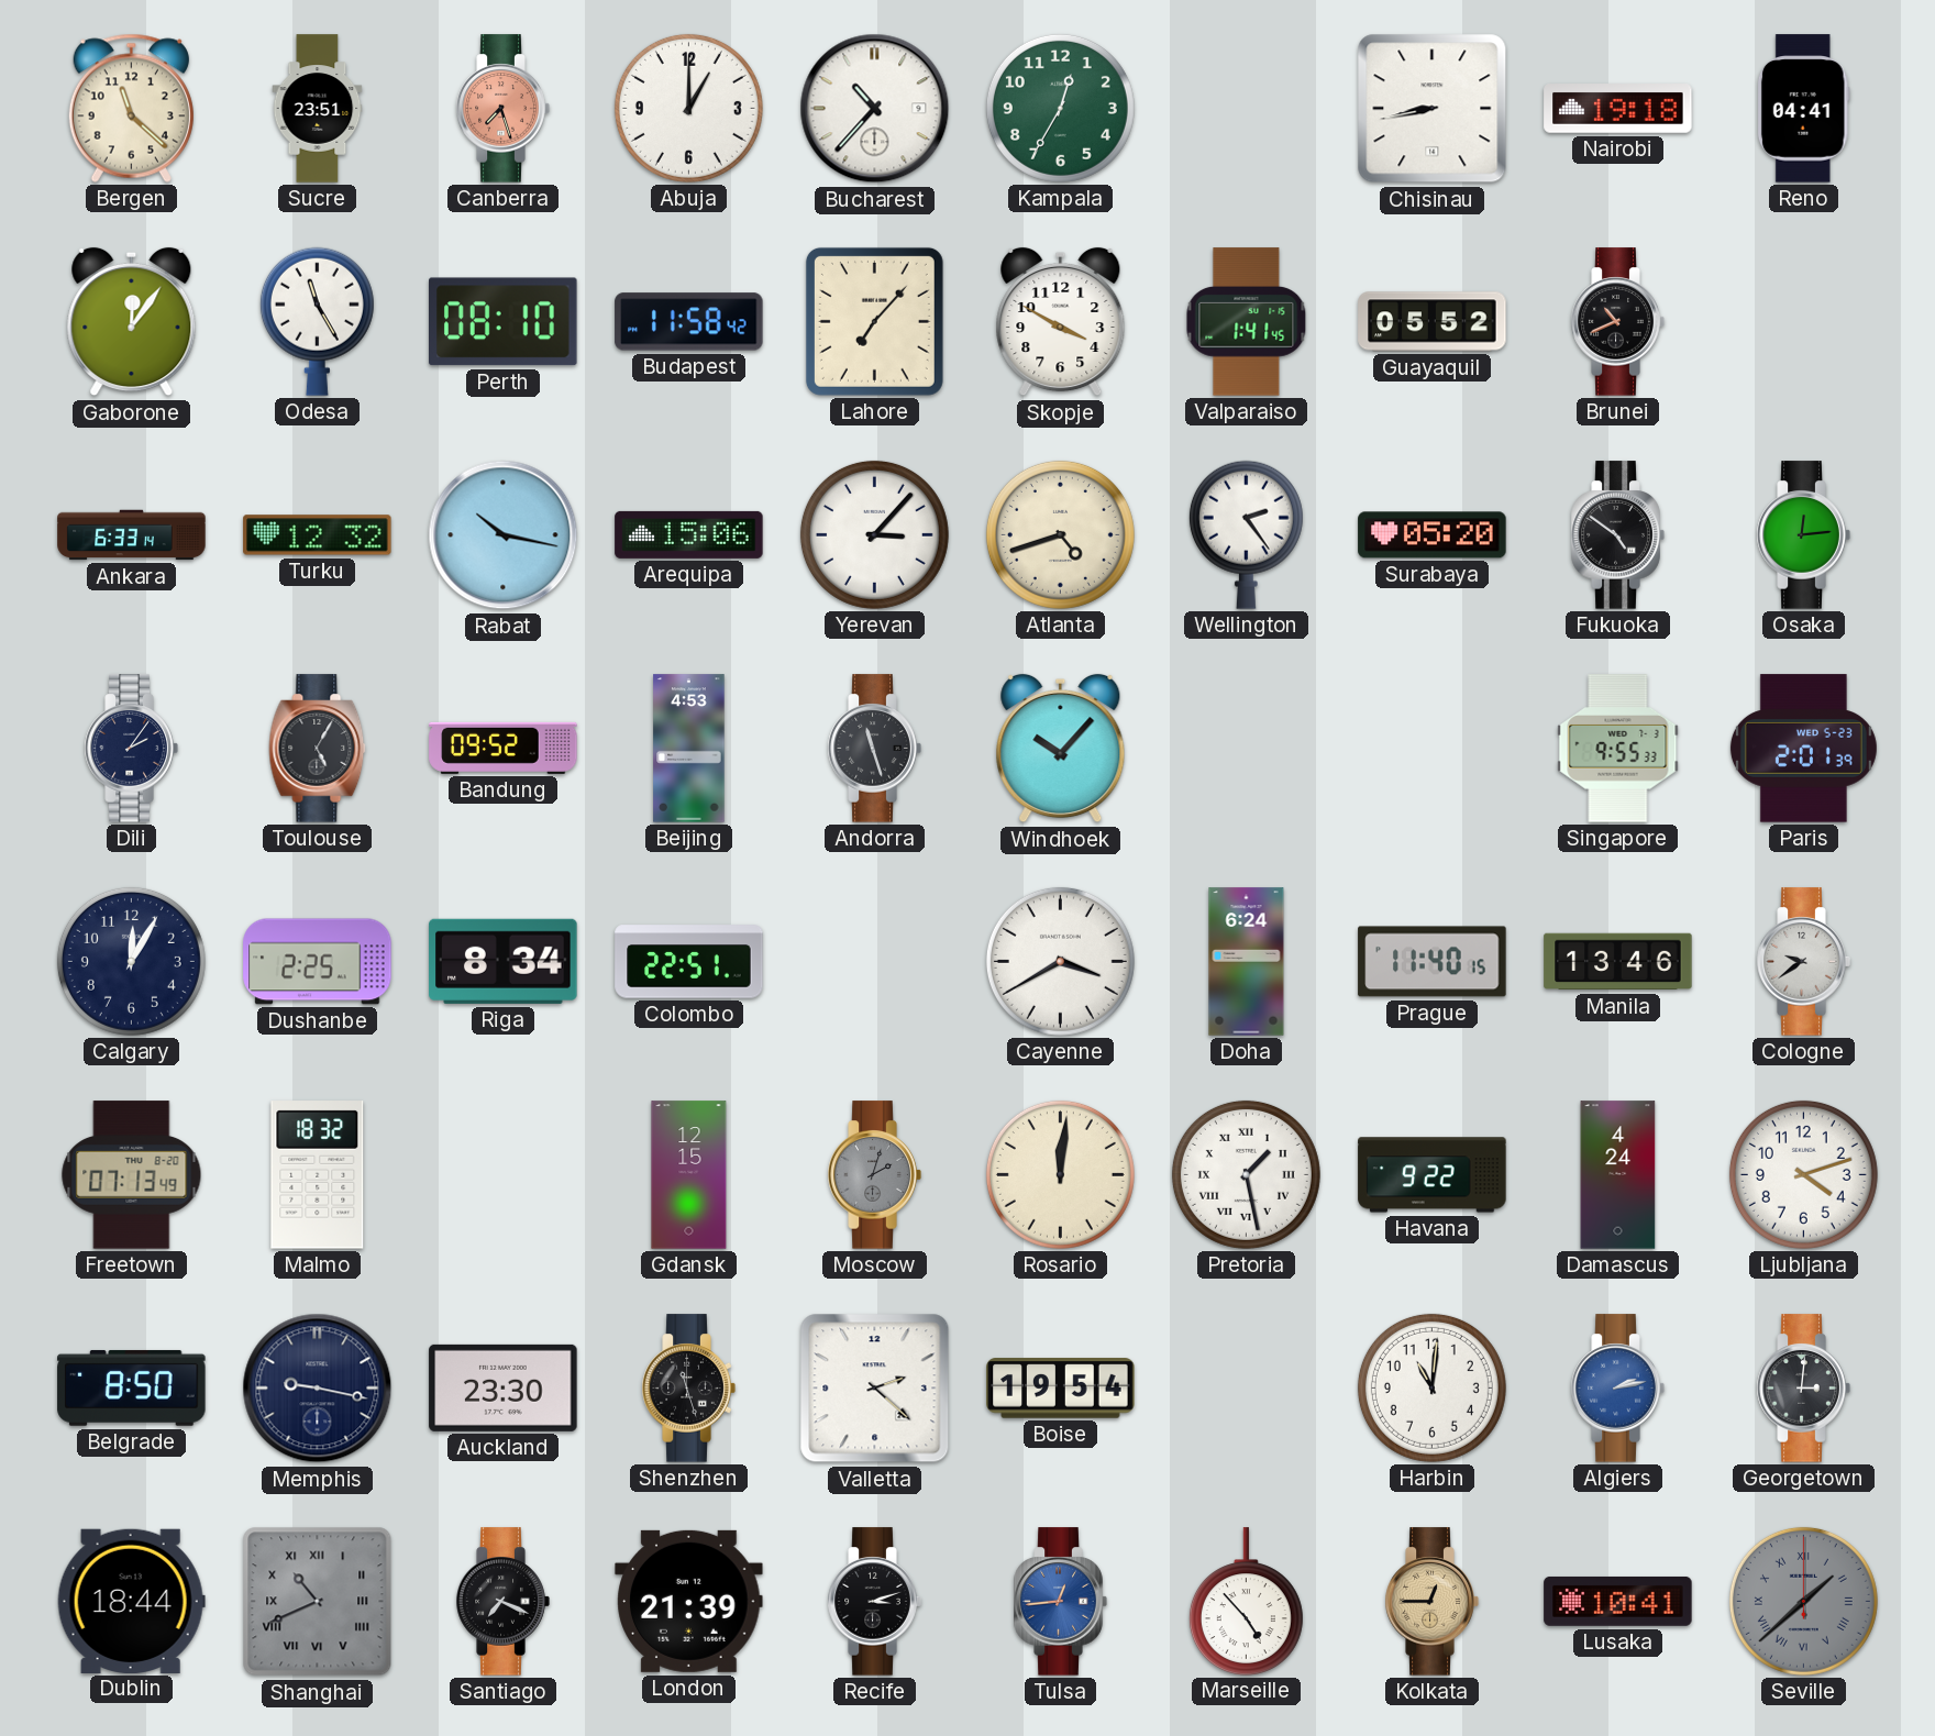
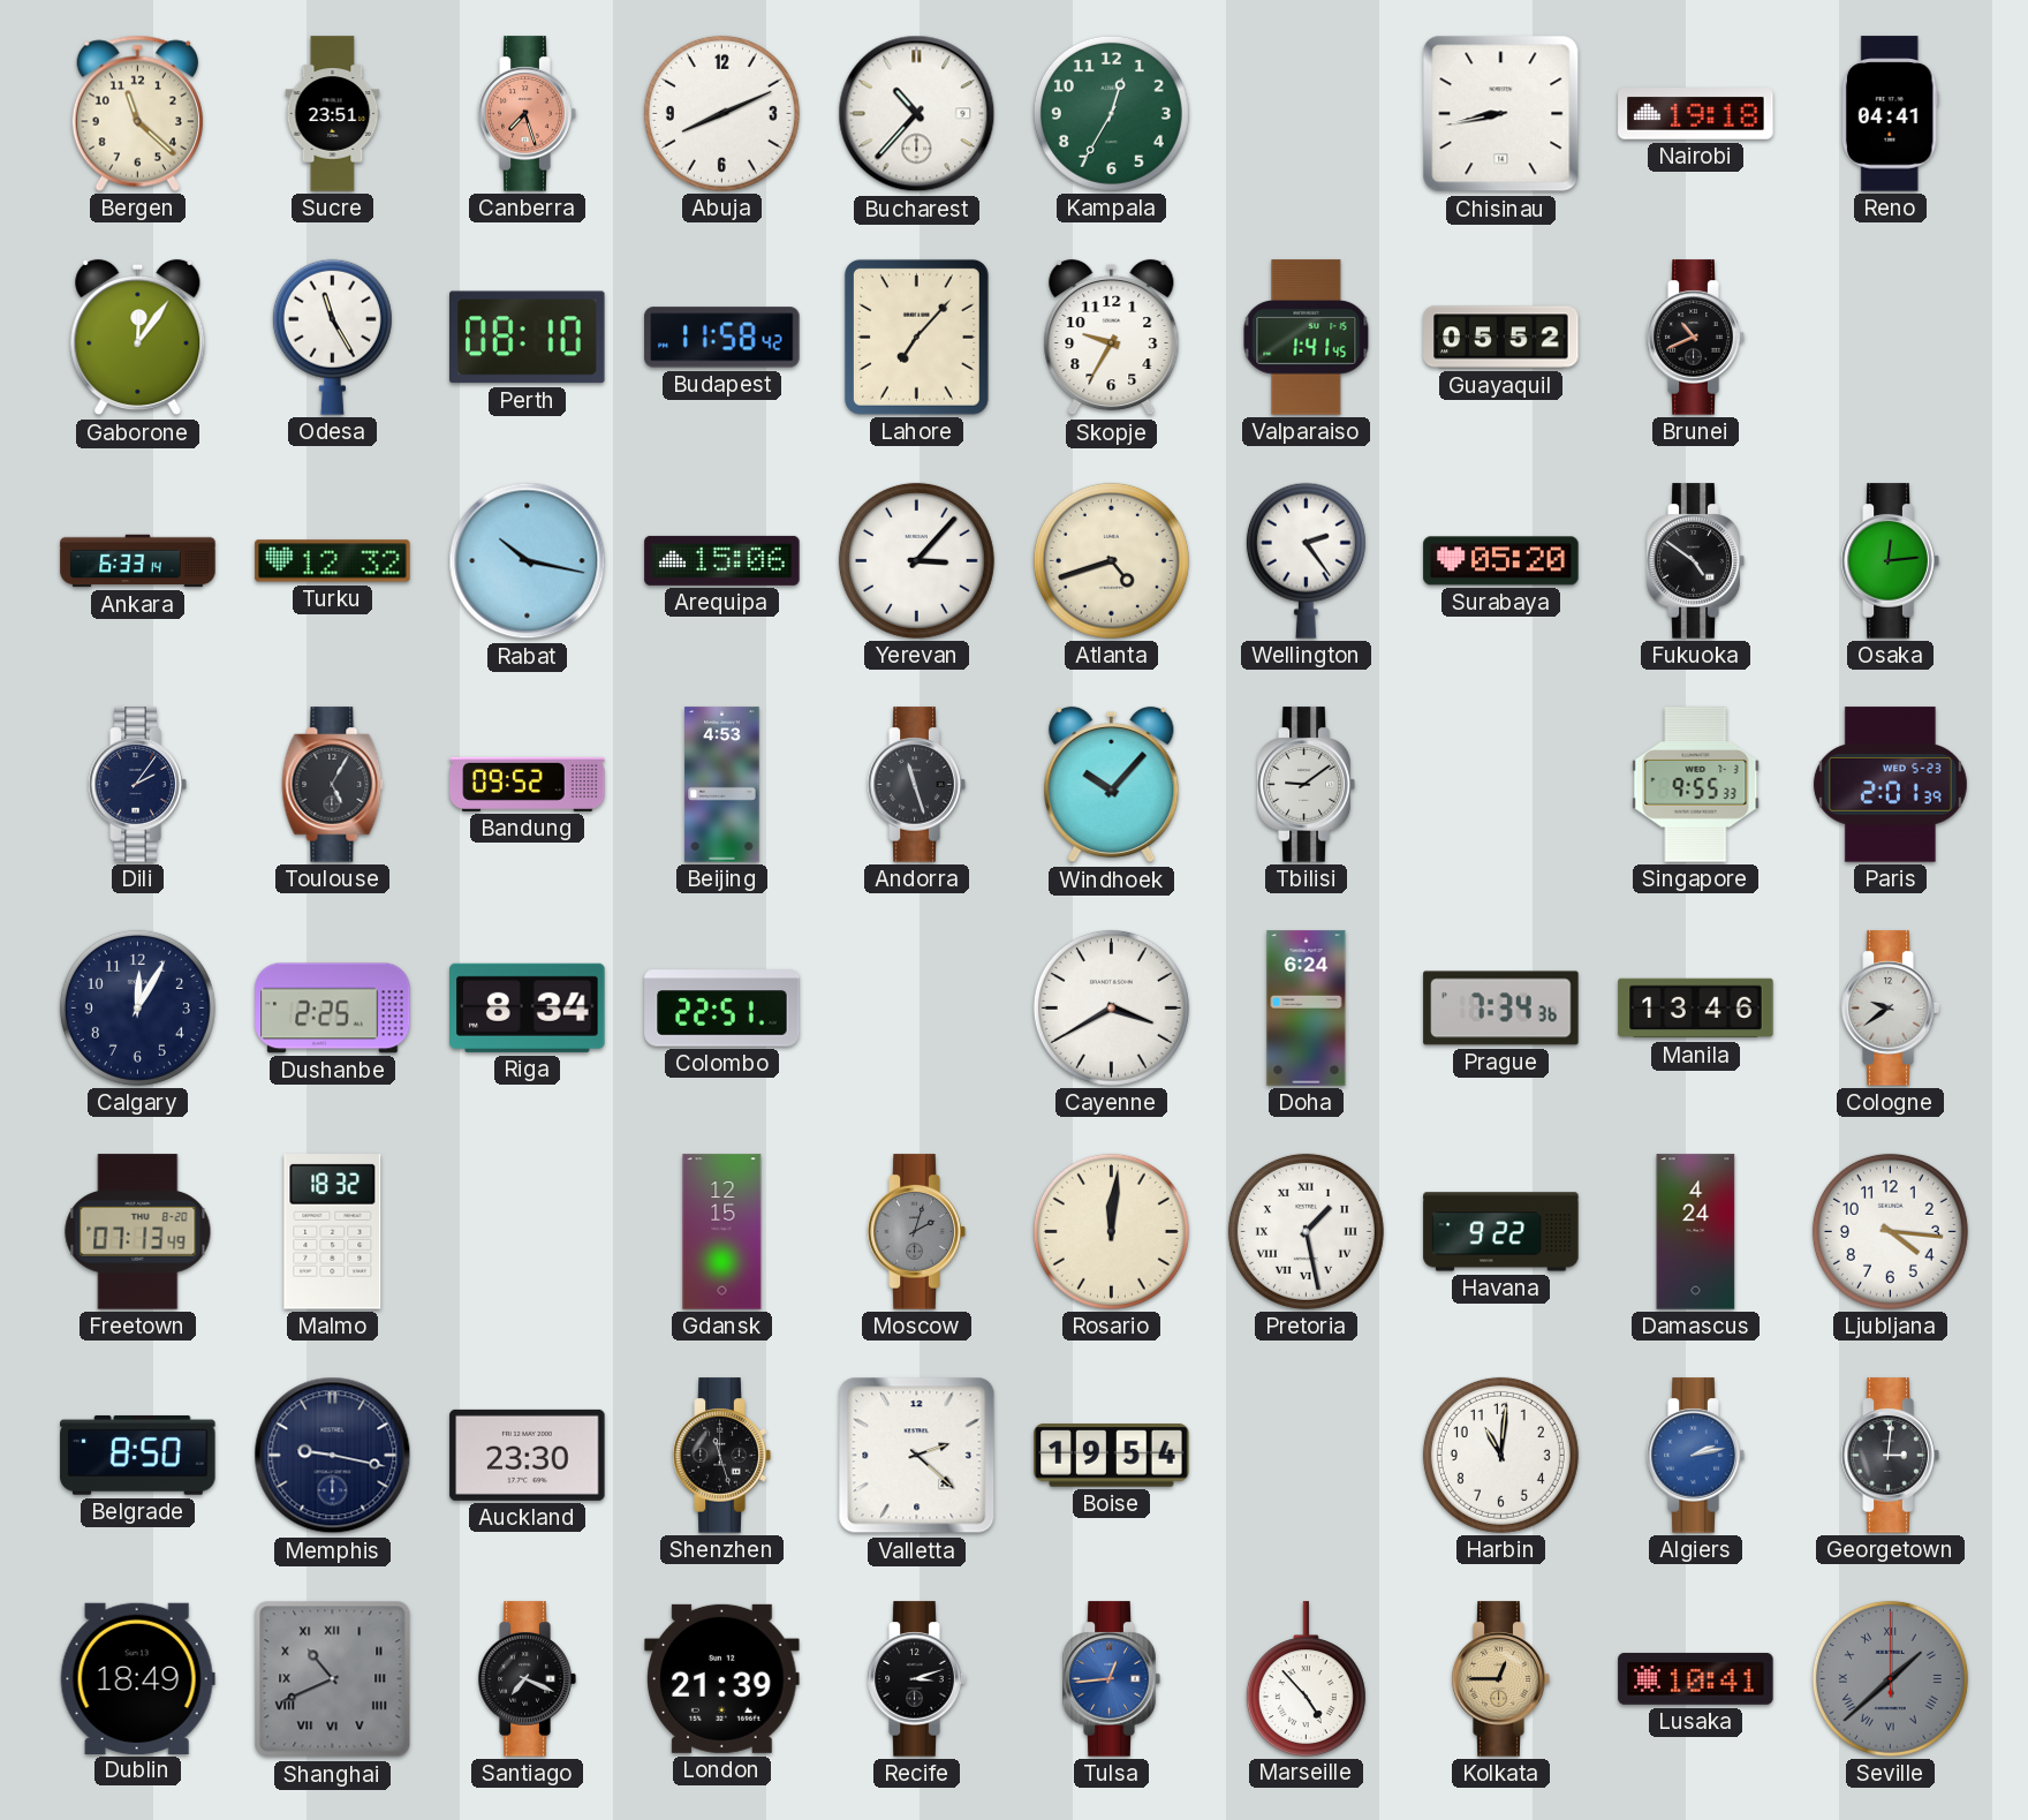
Abuja: 1:00 -> 8:11
Skopje: 3:50 -> 9:35
Tbilisi: none -> 9:09
Prague: 11:40 -> 7:34
Ljubljana: 4:12 -> 4:16
Dublin: 18:44 -> 18:49
